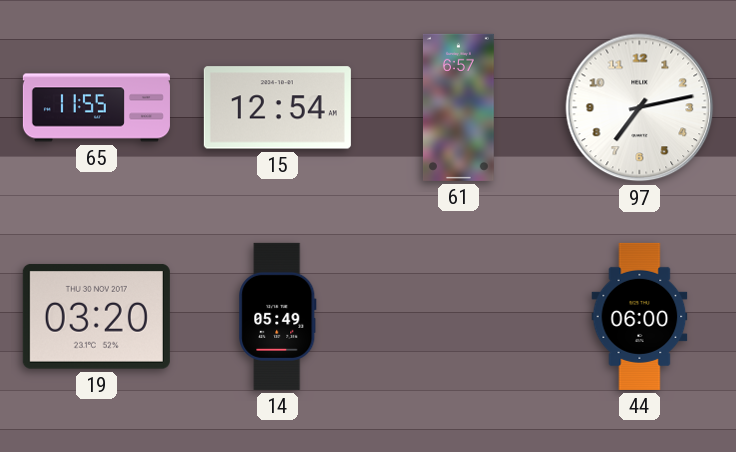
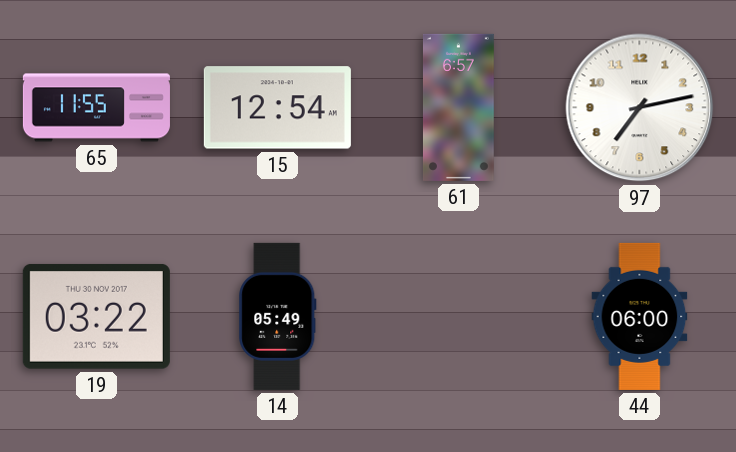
19: 03:20 -> 03:22
